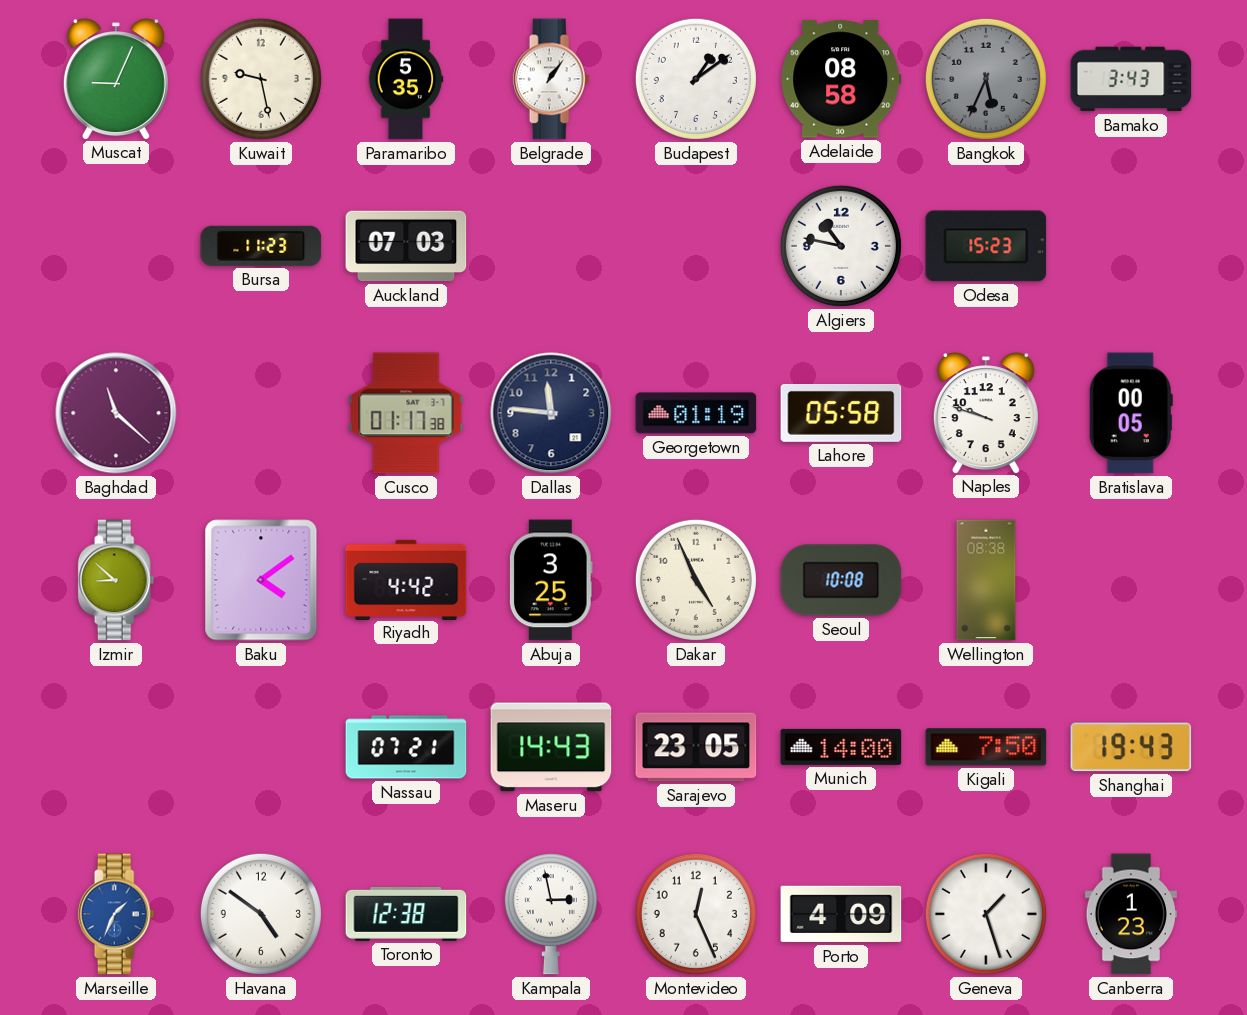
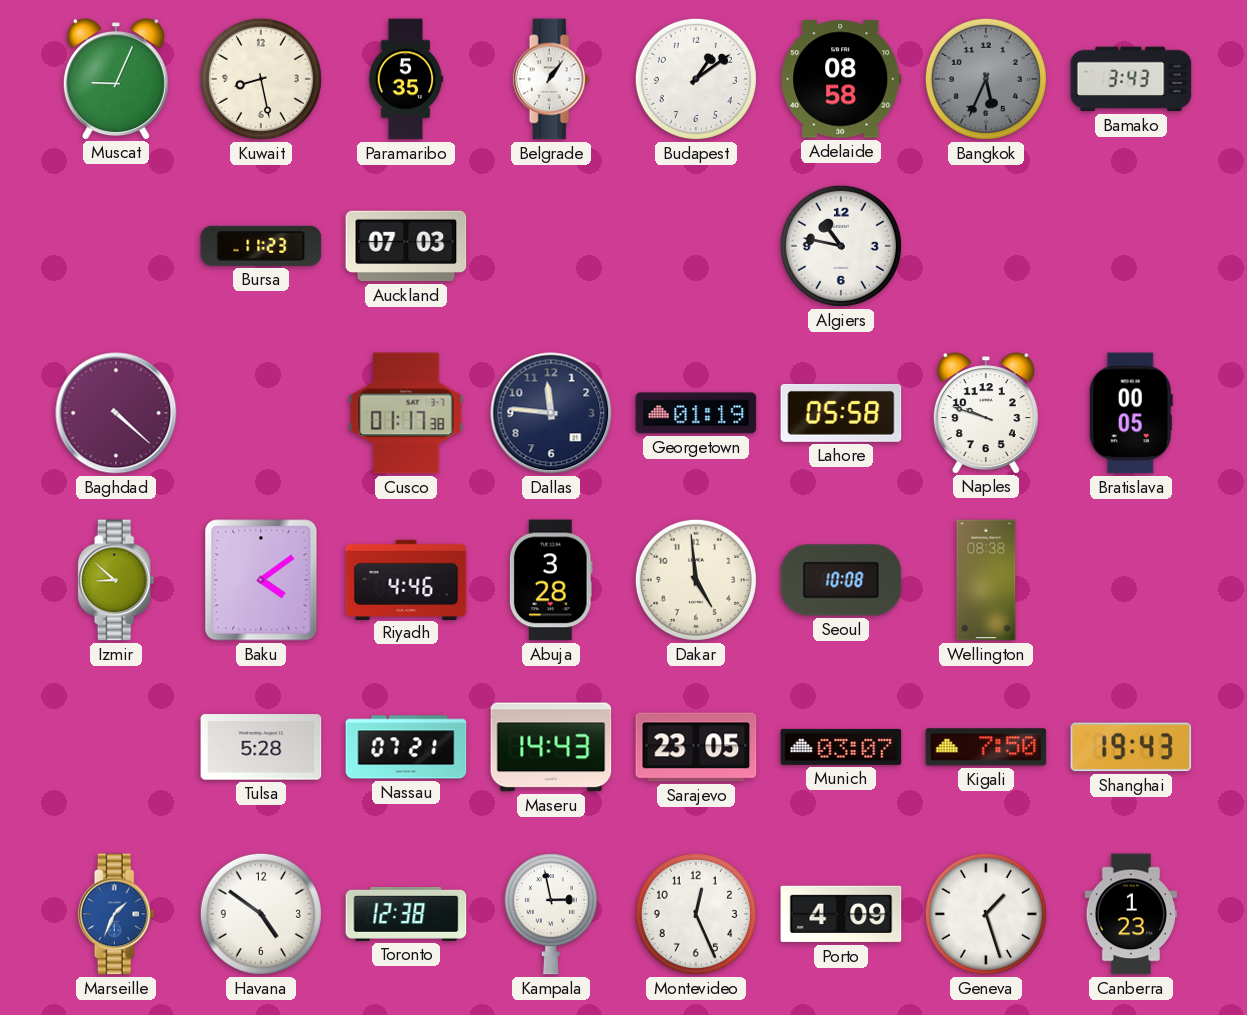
Kuwait: 9:28 -> 8:28
Odesa: 15:23 -> none
Baghdad: 11:22 -> 4:22
Riyadh: 4:42 -> 4:46
Abuja: 3:25 -> 3:28
Dakar: 4:56 -> 4:59
Tulsa: none -> 5:28
Munich: 14:00 -> 03:07
